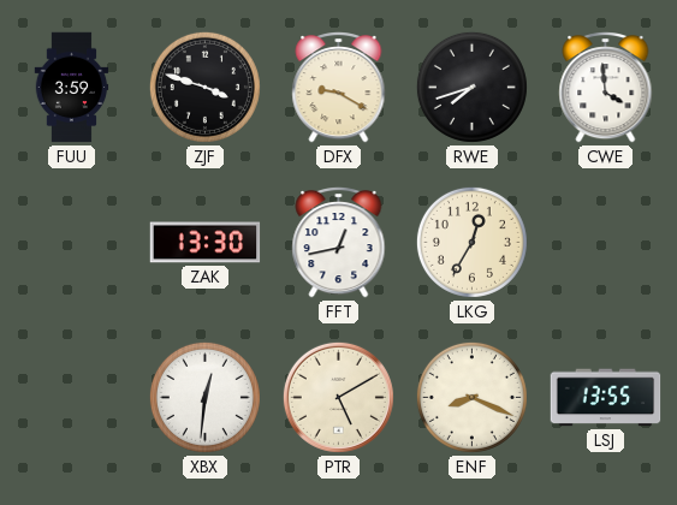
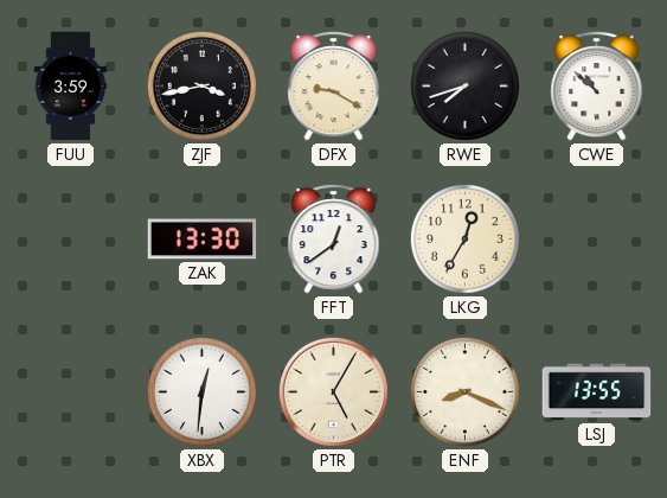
ZJF: 3:48 -> 3:43
CWE: 3:59 -> 10:52
FFT: 12:43 -> 12:39
PTR: 5:10 -> 5:05
